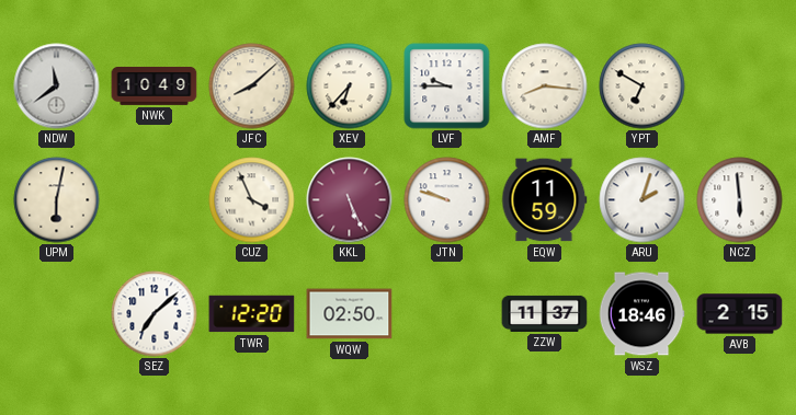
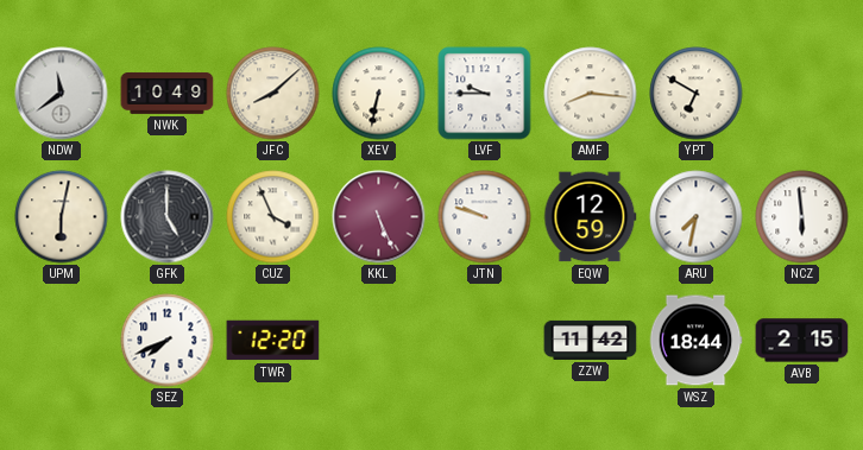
XEV: 6:37 -> 6:32
GFK: none -> 5:00
EQW: 11:59 -> 12:59
ARU: 2:03 -> 7:32
SEZ: 7:08 -> 7:41
WQW: 02:50 -> none
ZZW: 11:37 -> 11:42
WSZ: 18:46 -> 18:44
